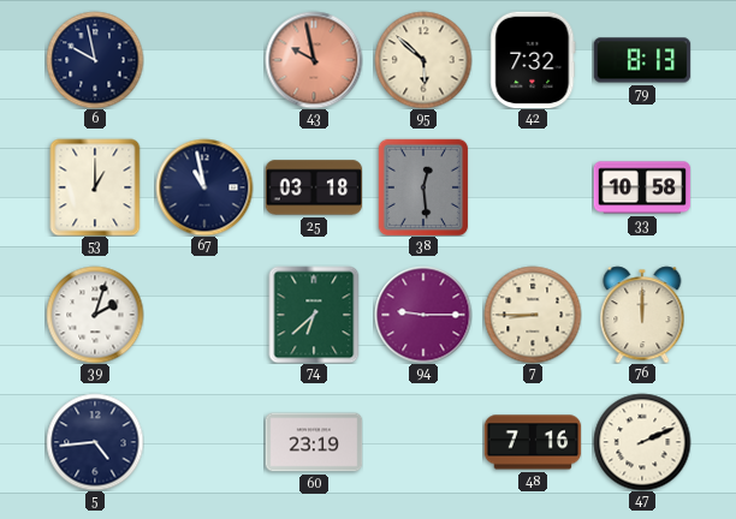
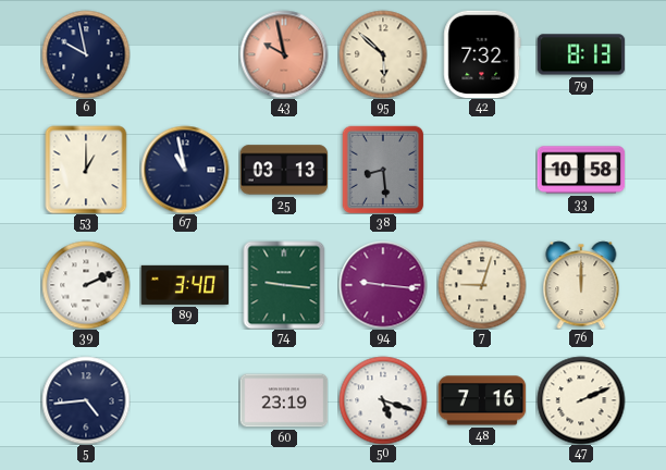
25: 03:18 -> 03:13
38: 12:29 -> 8:29
39: 2:03 -> 2:11
89: none -> 3:40
74: 6:38 -> 9:16
94: 9:15 -> 9:16
7: 8:45 -> 9:03
50: none -> 5:18
